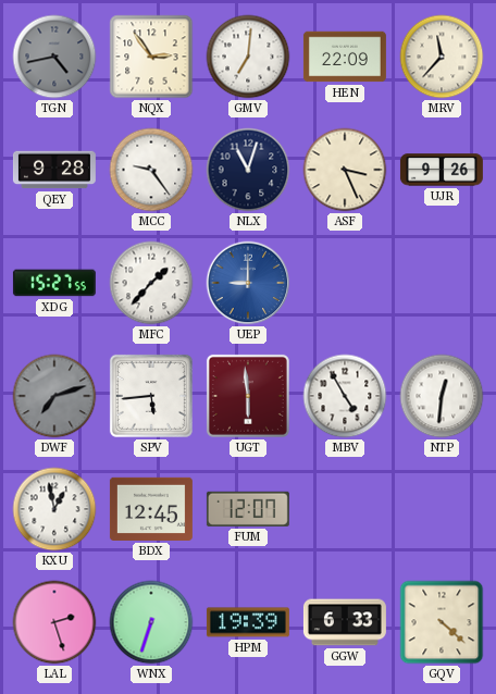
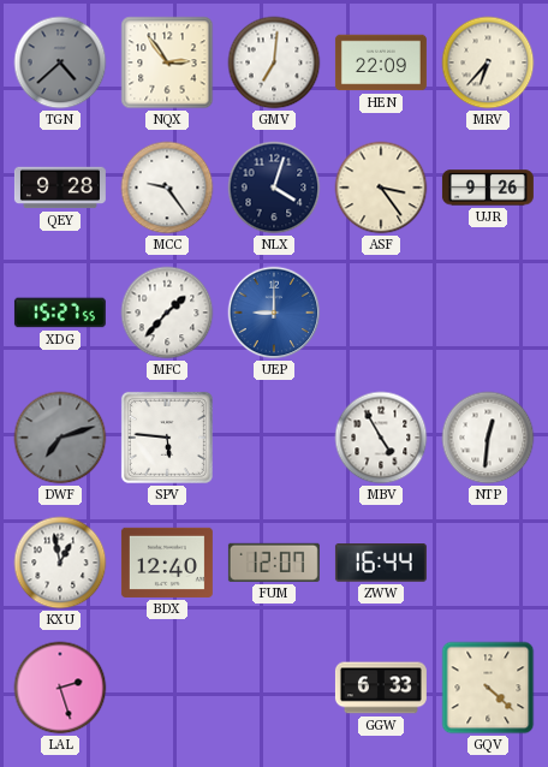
TGN: 4:43 -> 4:38
MRV: 11:37 -> 6:37
NLX: 11:03 -> 4:03
ASF: 3:26 -> 3:24
SPV: 5:44 -> 5:46
UGT: 5:59 -> none
BDX: 12:45 -> 12:40
ZWW: none -> 16:44
WNX: 6:33 -> none
HPM: 19:39 -> none
